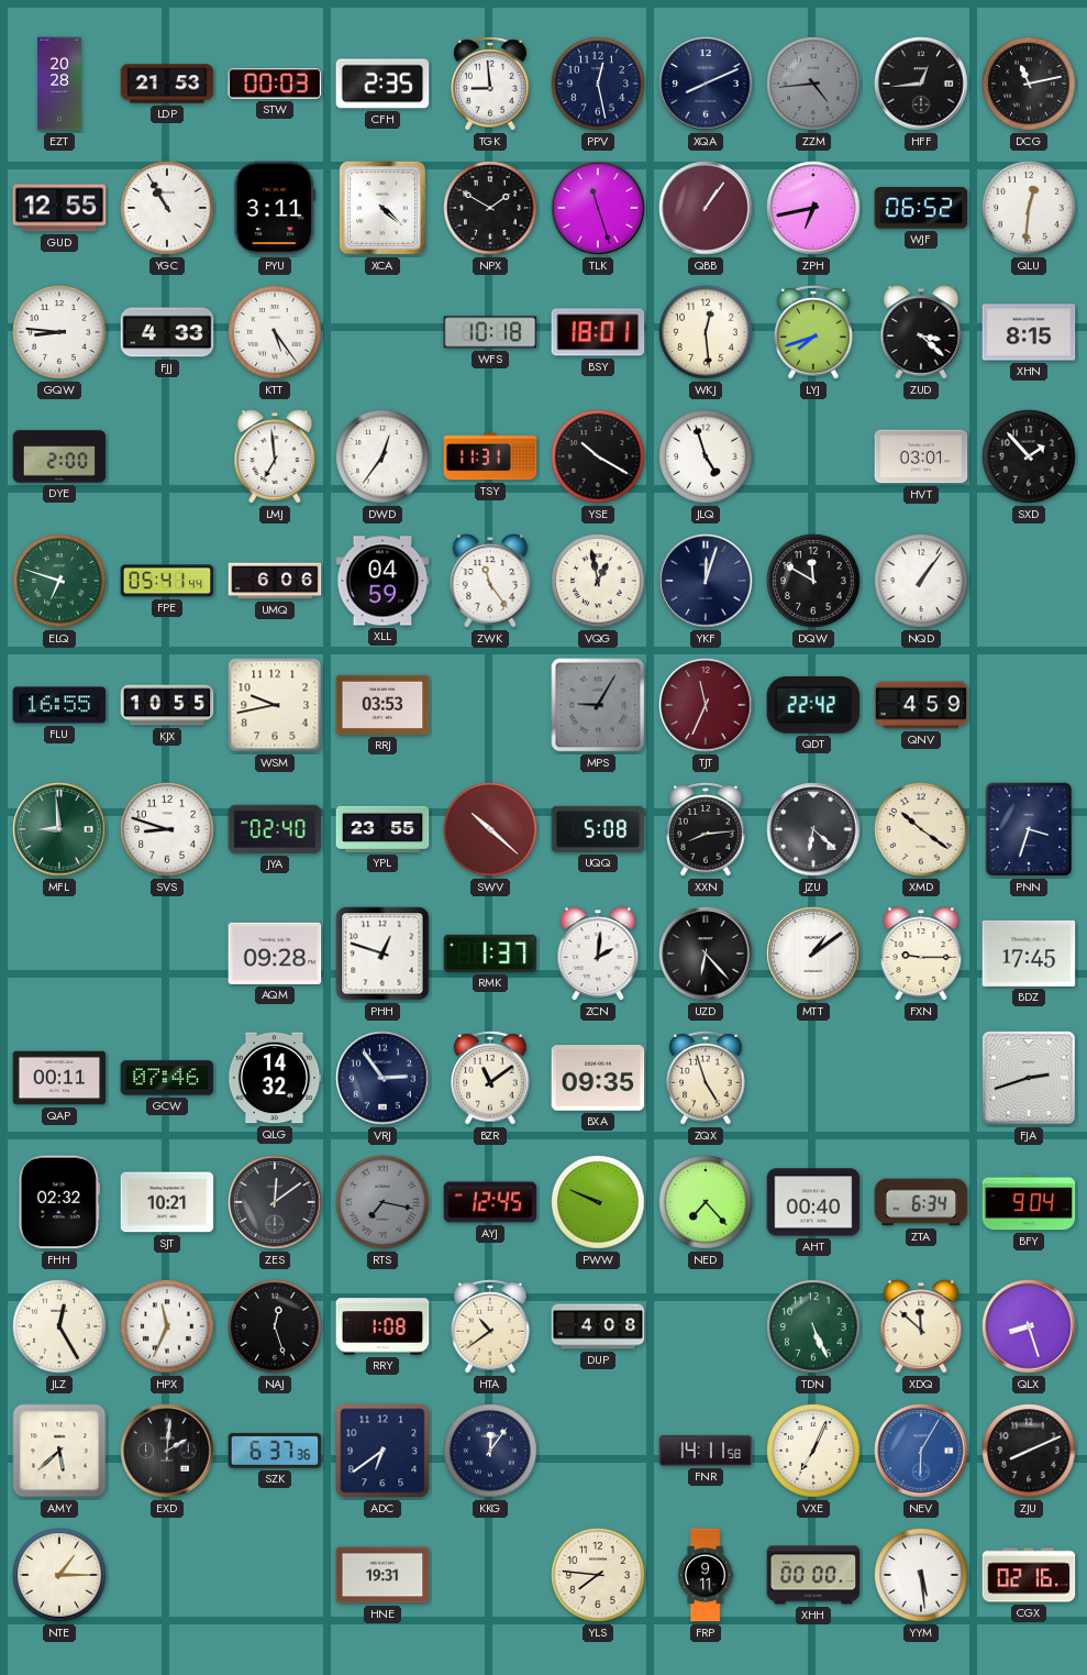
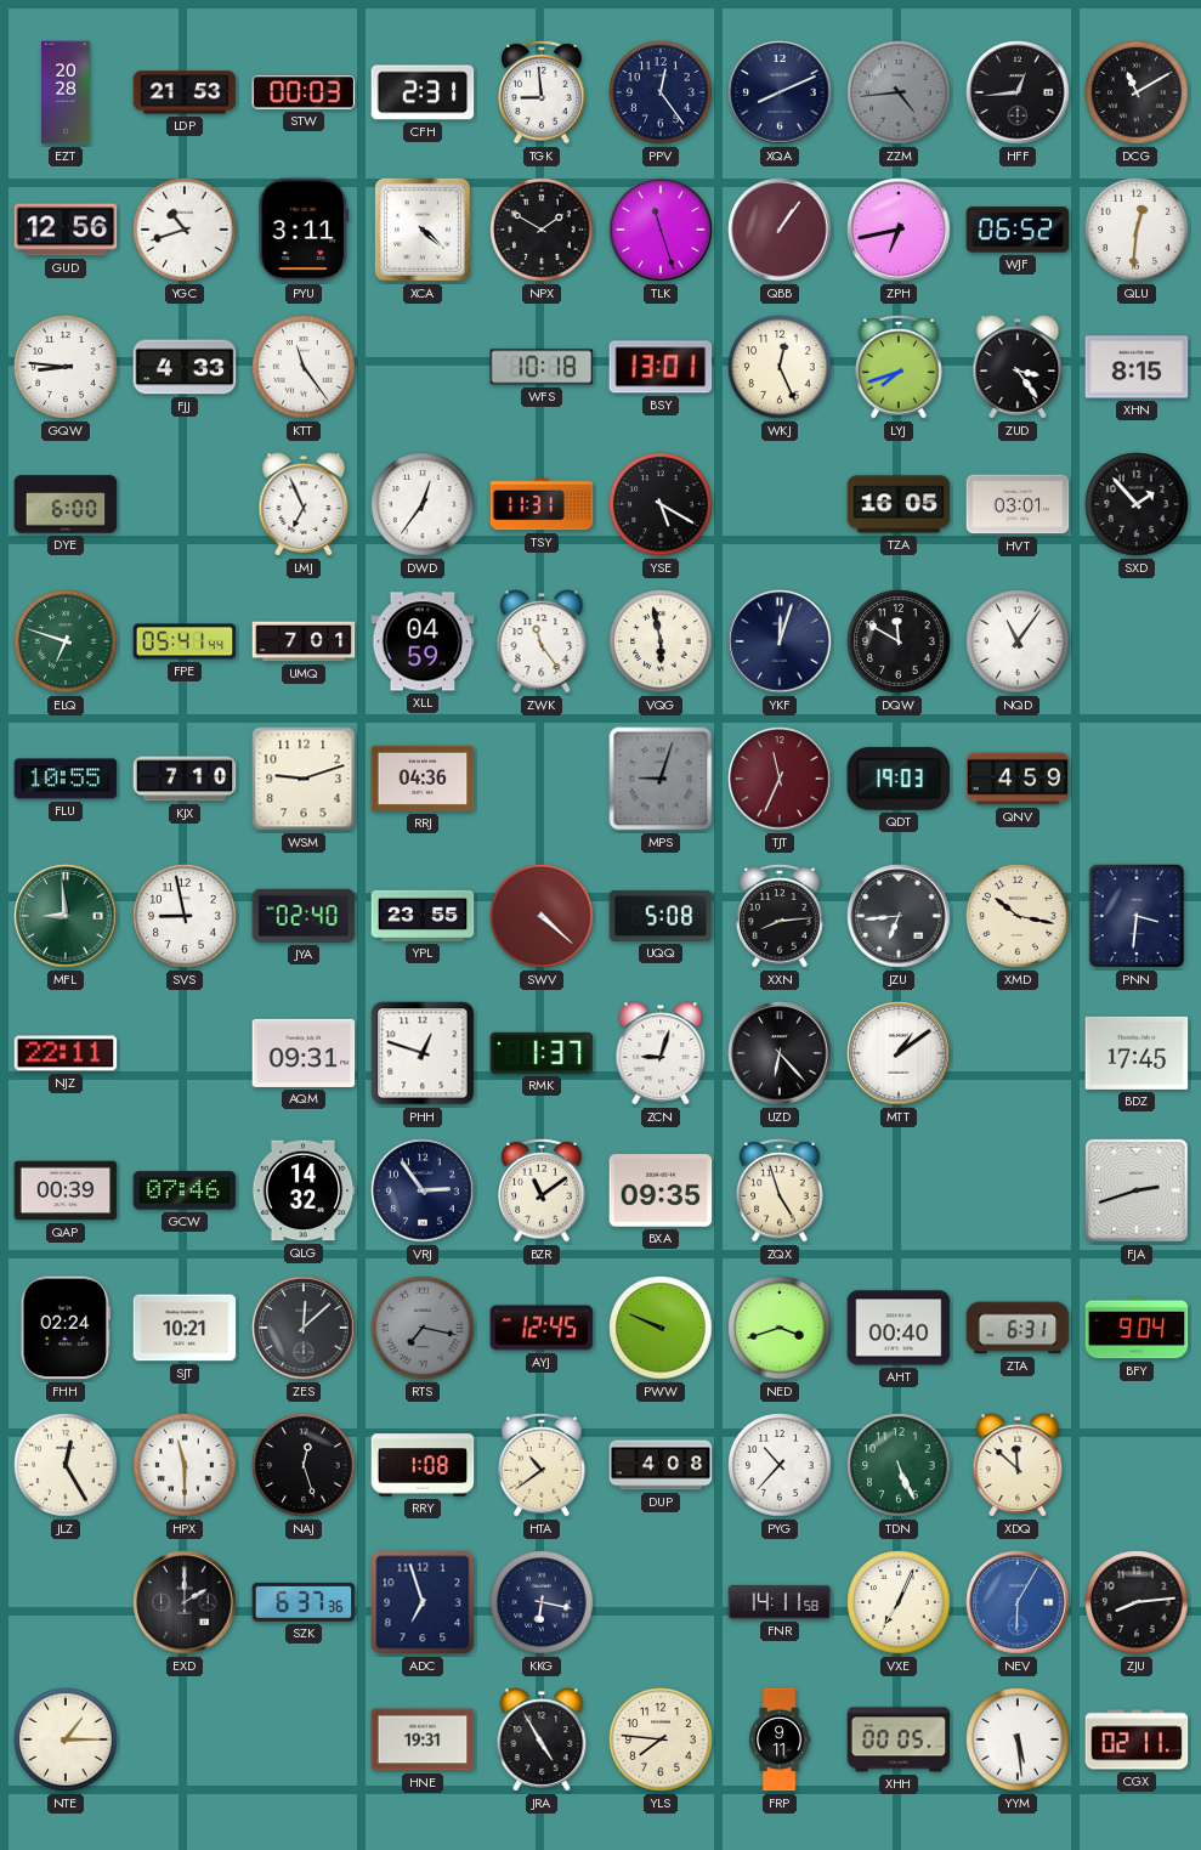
CFH: 2:35 -> 2:31
PPV: 12:28 -> 12:24
DCG: 11:13 -> 11:10
GUD: 12:55 -> 12:56
YGC: 10:55 -> 10:42
KTT: 5:24 -> 11:24
BSY: 18:01 -> 13:01
WKJ: 12:29 -> 12:26
ZUD: 3:22 -> 3:24
DYE: 2:00 -> 6:00
LMJ: 6:59 -> 6:56
YSE: 10:20 -> 5:20
JLQ: 4:57 -> none
TZA: none -> 16:05
UMQ: 6:06 -> 7:01
VQG: 12:58 -> 5:58
NQD: 1:06 -> 11:06
FLU: 16:55 -> 10:55
KJX: 10:55 -> 7:10
WSM: 9:43 -> 9:12
RRJ: 03:53 -> 04:36
MPS: 9:05 -> 9:03
QDT: 22:42 -> 19:03
SVS: 8:48 -> 8:58
SWV: 10:22 -> 4:22
JZU: 6:22 -> 6:44
XMD: 10:21 -> 10:17
PNN: 3:33 -> 3:31
NJZ: none -> 22:11
AQM: 09:28 -> 09:31
ZCN: 2:01 -> 9:03
FXN: 9:15 -> none
QAP: 00:11 -> 00:39
FHH: 02:32 -> 02:24
ZES: 12:09 -> 12:08
NED: 7:23 -> 3:42
ZTA: 6:34 -> 6:31
HPX: 11:34 -> 11:30
PYG: none -> 10:37
QLX: 8:27 -> none
AMY: 5:38 -> none
EXD: 2:01 -> 2:00
ADC: 6:39 -> 6:57
KKG: 12:06 -> 6:17
ZJU: 8:11 -> 8:14
JRA: none -> 4:55
XHH: 00:00 -> 00:05
CGX: 02:16 -> 02:11
